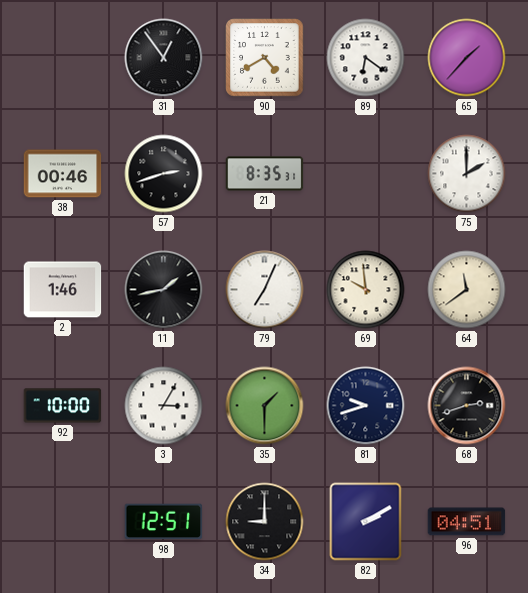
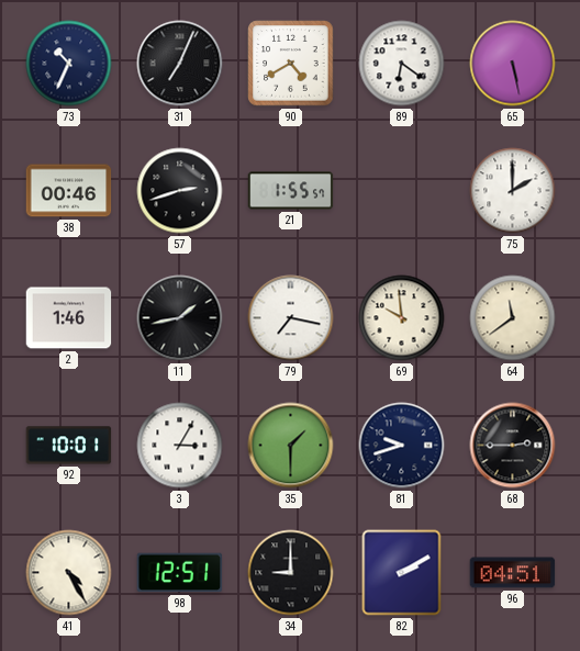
73: none -> 10:34
31: 12:54 -> 7:04
65: 1:37 -> 5:28
21: 8:35 -> 1:55
79: 7:04 -> 7:17
92: 10:00 -> 10:01
68: 2:42 -> 2:45
41: none -> 4:25
